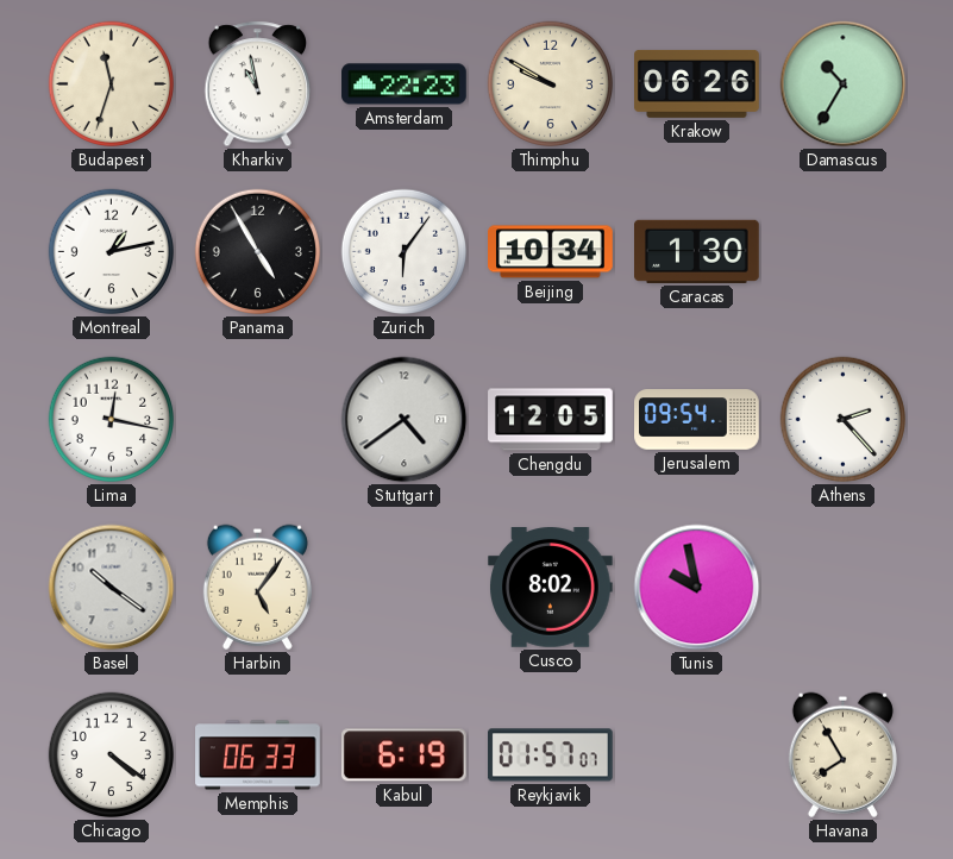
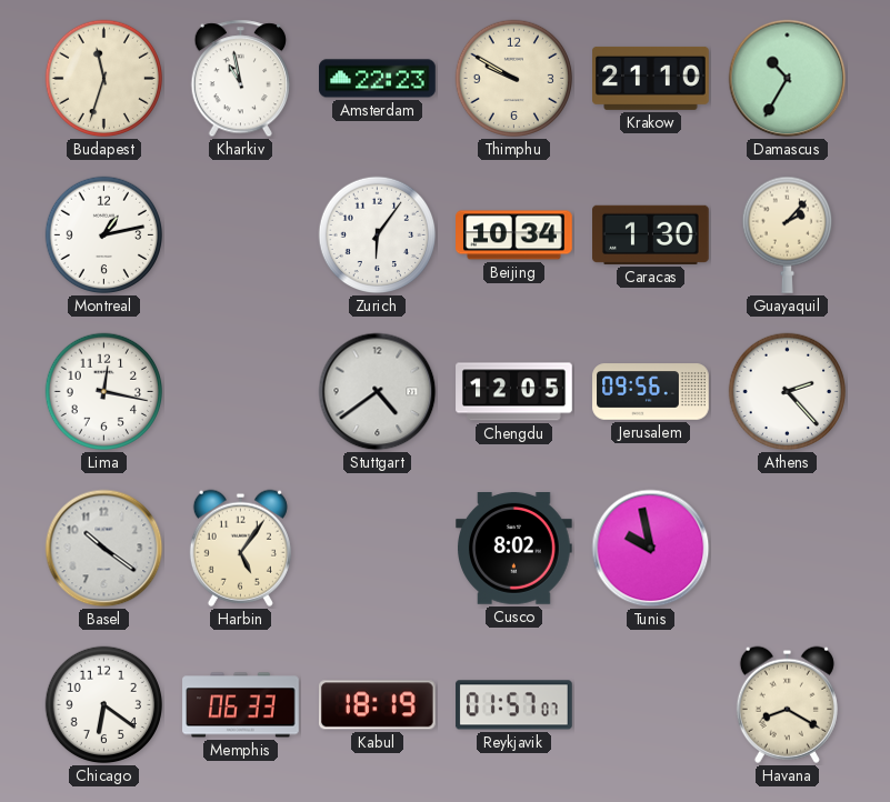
Krakow: 06:26 -> 21:10
Panama: 4:55 -> none
Guayaquil: none -> 2:07
Jerusalem: 09:54 -> 09:56
Chicago: 4:21 -> 6:21
Kabul: 6:19 -> 18:19
Havana: 7:55 -> 8:20
